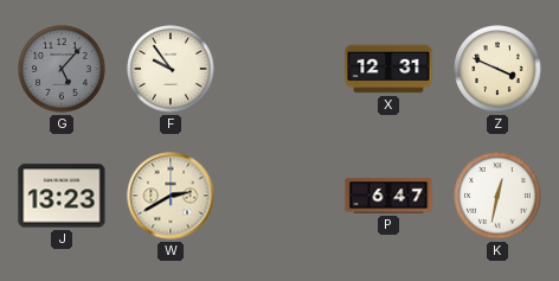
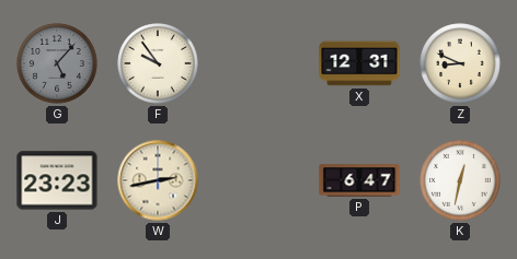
Z: 3:49 -> 8:49
J: 13:23 -> 23:23
W: 2:40 -> 2:43
